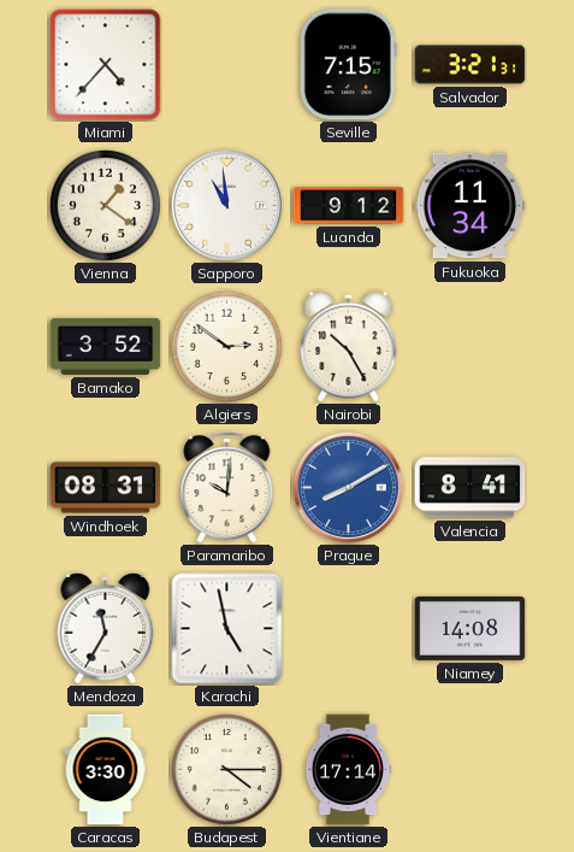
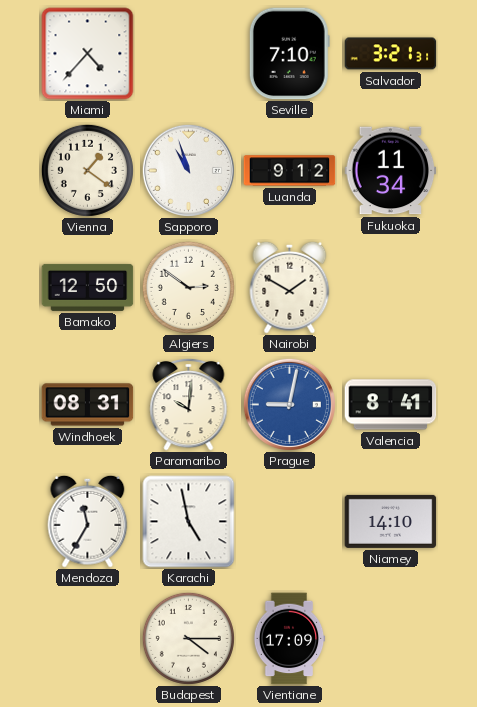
Seville: 7:15 -> 7:10
Sapporo: 10:59 -> 10:57
Bamako: 3:52 -> 12:50
Nairobi: 10:25 -> 1:50
Prague: 8:10 -> 9:02
Niamey: 14:08 -> 14:10
Caracas: 3:30 -> none
Vientiane: 17:14 -> 17:09
